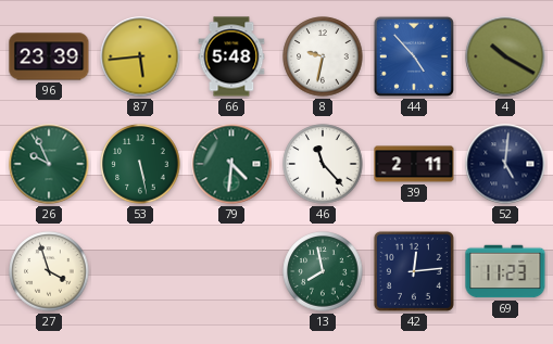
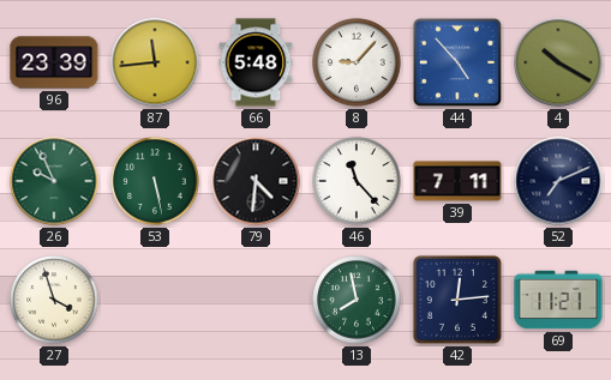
87: 5:44 -> 11:44
8: 9:32 -> 9:07
79 dial: green -> black
39: 2:11 -> 7:11
52: 5:01 -> 7:11
69: 11:23 -> 11:21
